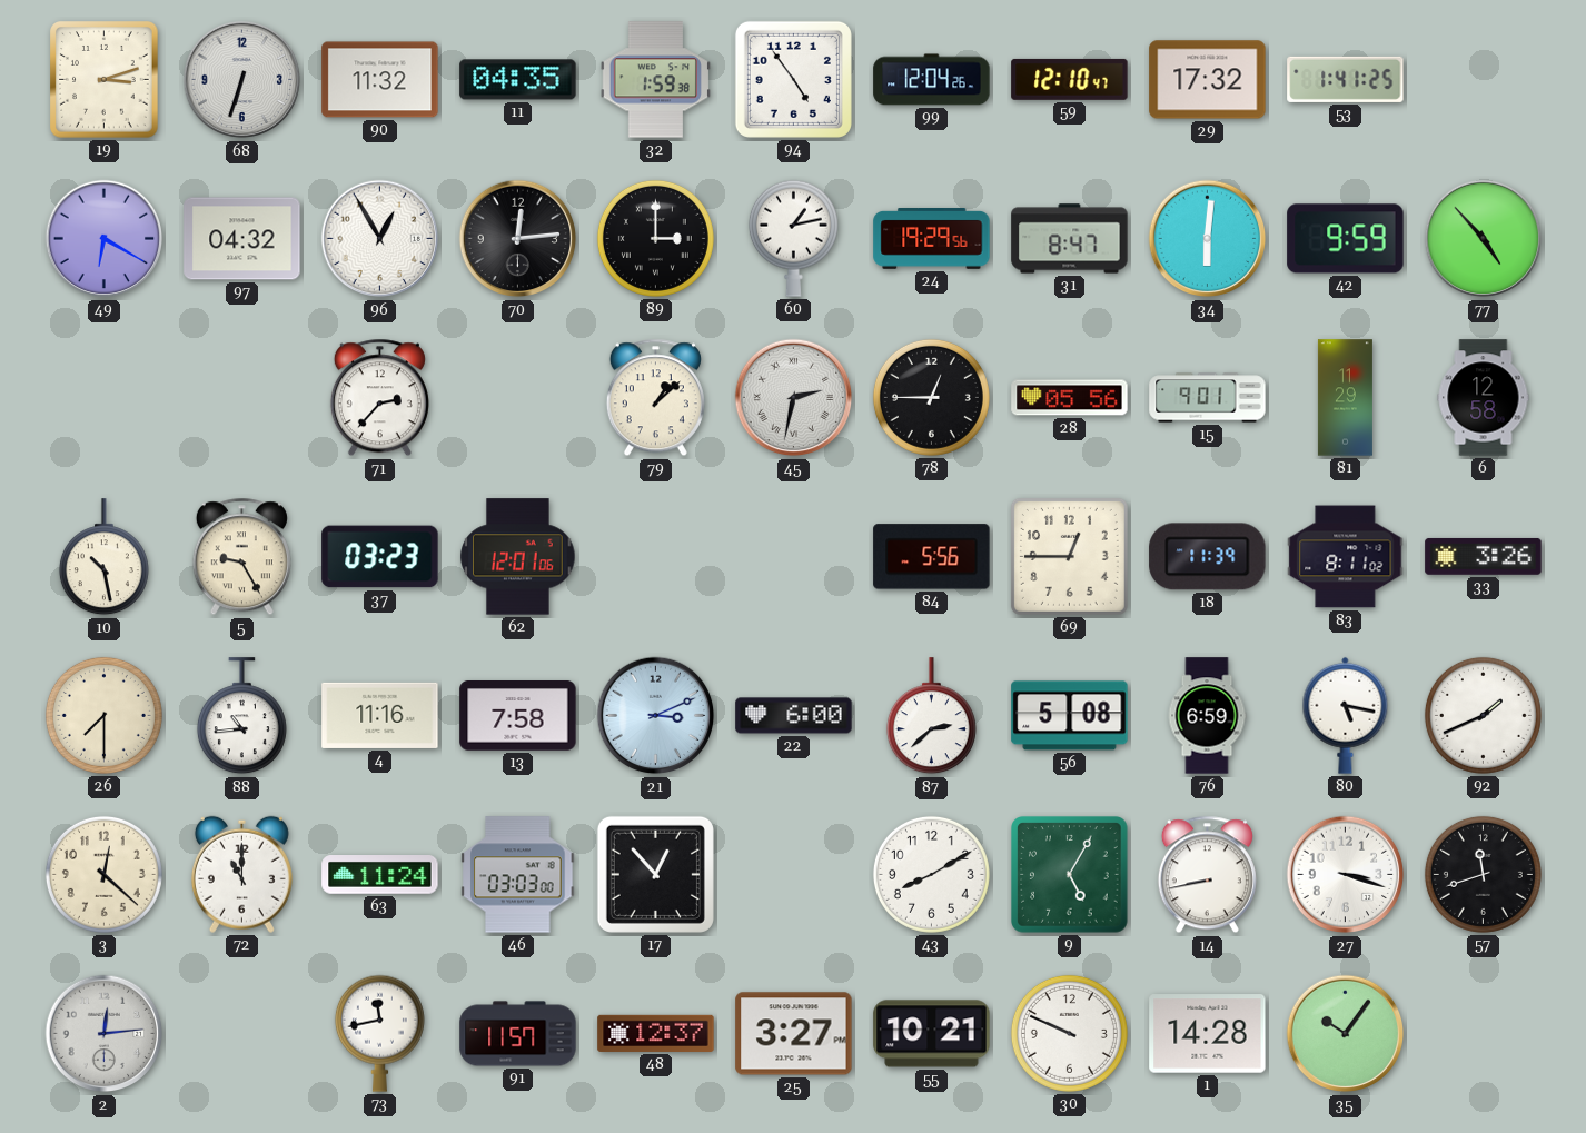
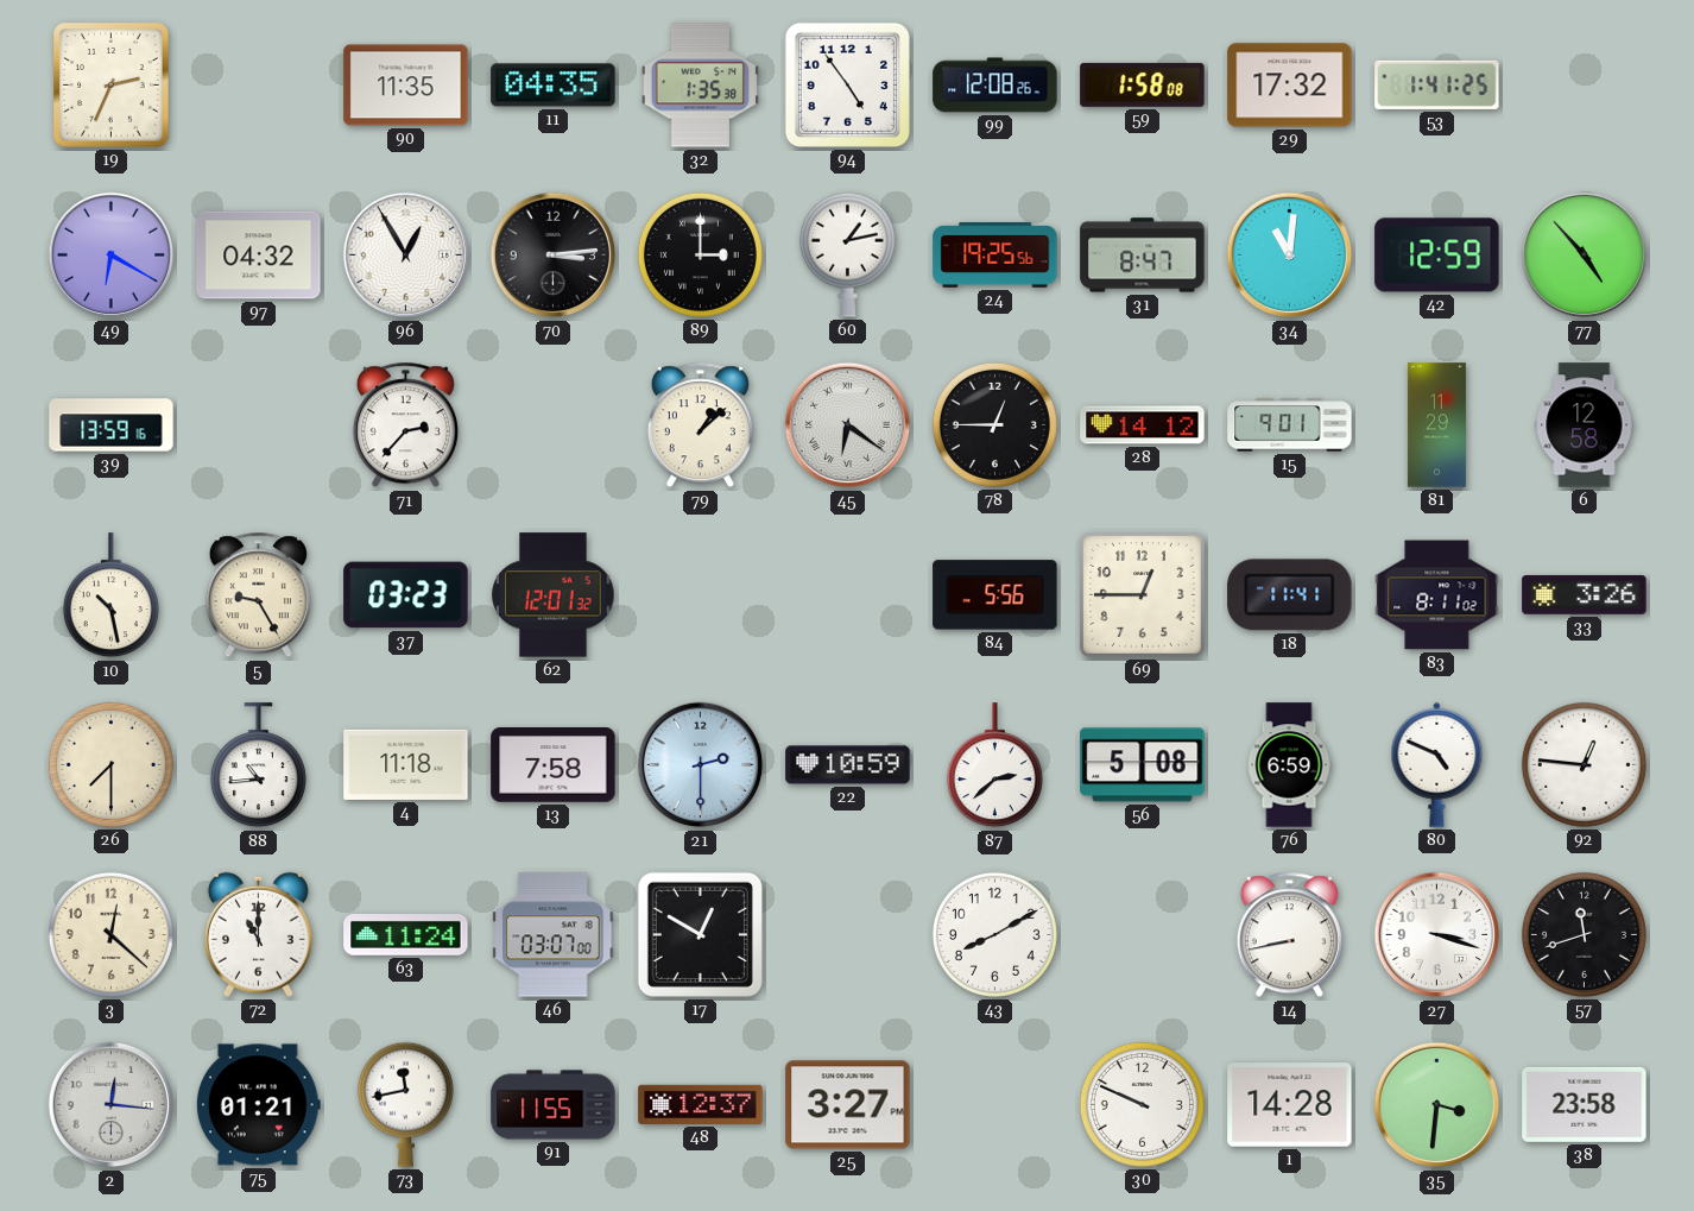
19: 3:12 -> 2:34
68: 6:33 -> none
90: 11:32 -> 11:35
32: 1:59 -> 1:35
99: 12:04 -> 12:08
59: 12:10 -> 1:58
70: 12:14 -> 3:14
24: 19:29 -> 19:25
34: 6:01 -> 11:01
42: 9:59 -> 12:59
39: none -> 13:59
45: 2:32 -> 6:21
28: 05:56 -> 14:12
62: 12:01:06 -> 12:01:32
18: 11:39 -> 11:41
4: 11:16 -> 11:18
21: 3:11 -> 2:30
22: 6:00 -> 10:59
80: 5:17 -> 4:49
92: 1:41 -> 12:46
46: 03:03 -> 03:07
17: 12:53 -> 12:50
9: 5:05 -> none
2: 12:14 -> 12:16
75: none -> 01:21
91: 11:57 -> 11:55
55: 10:21 -> none
35: 10:06 -> 3:31
38: none -> 23:58
